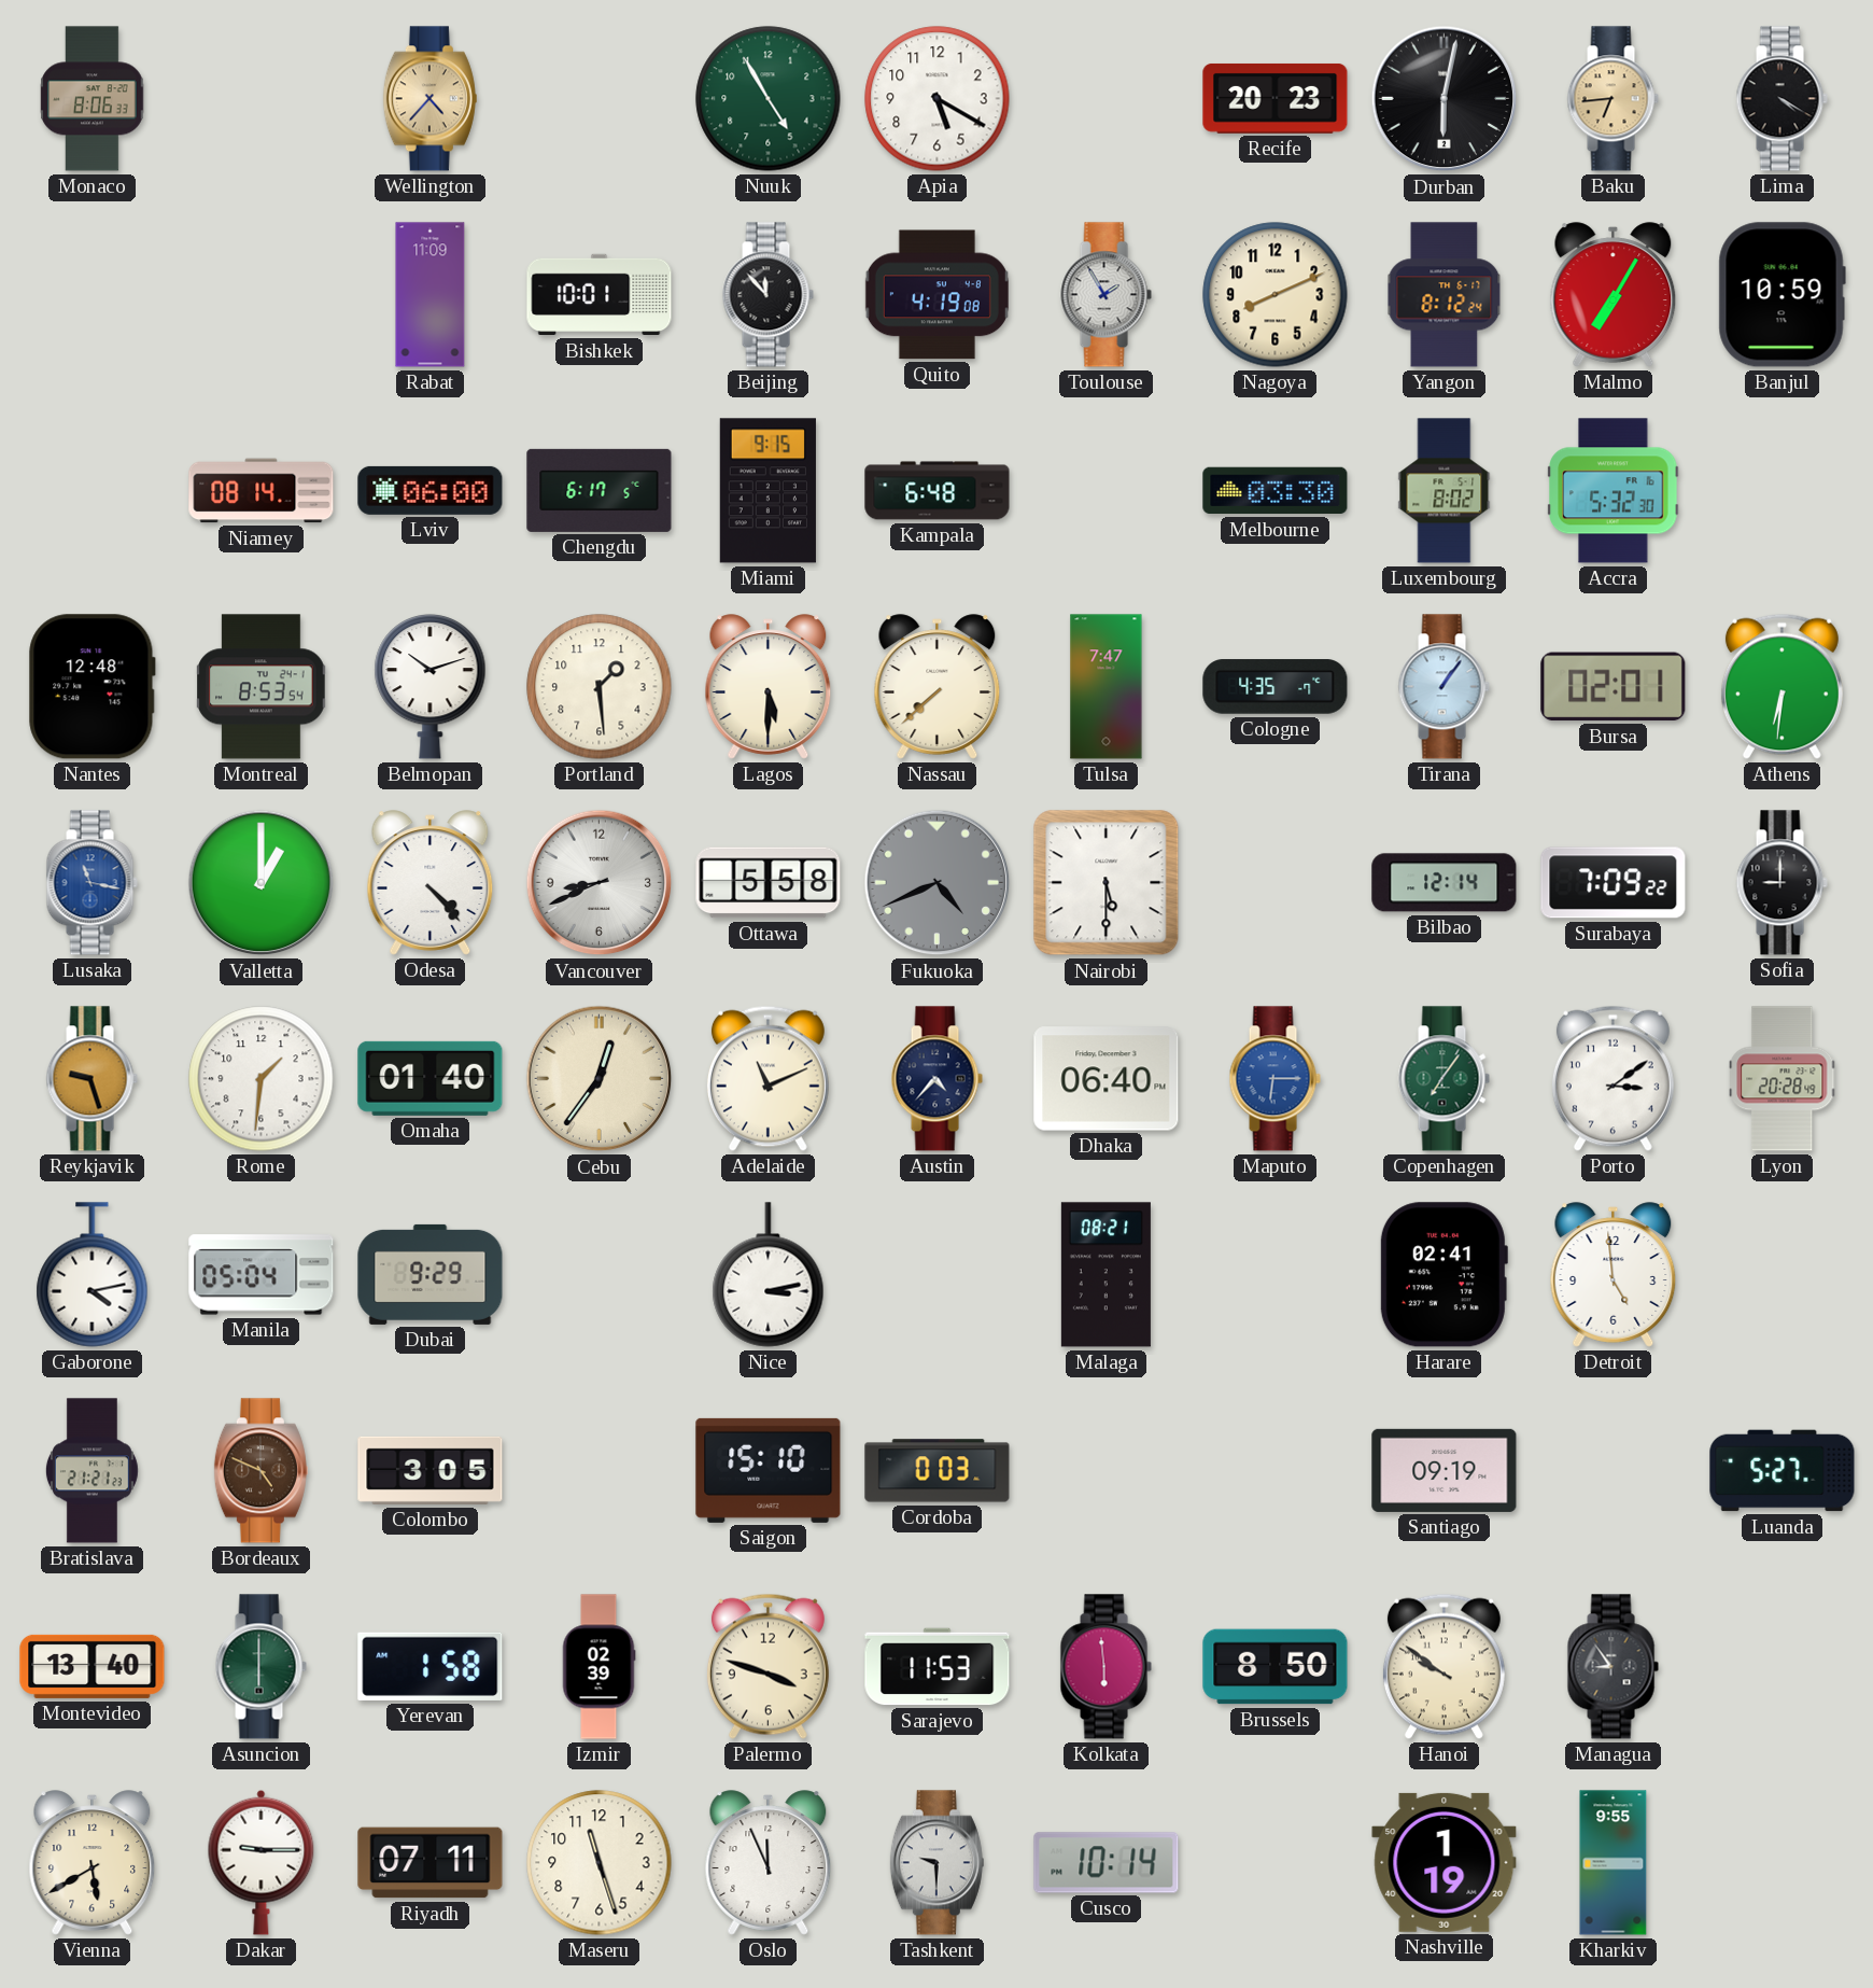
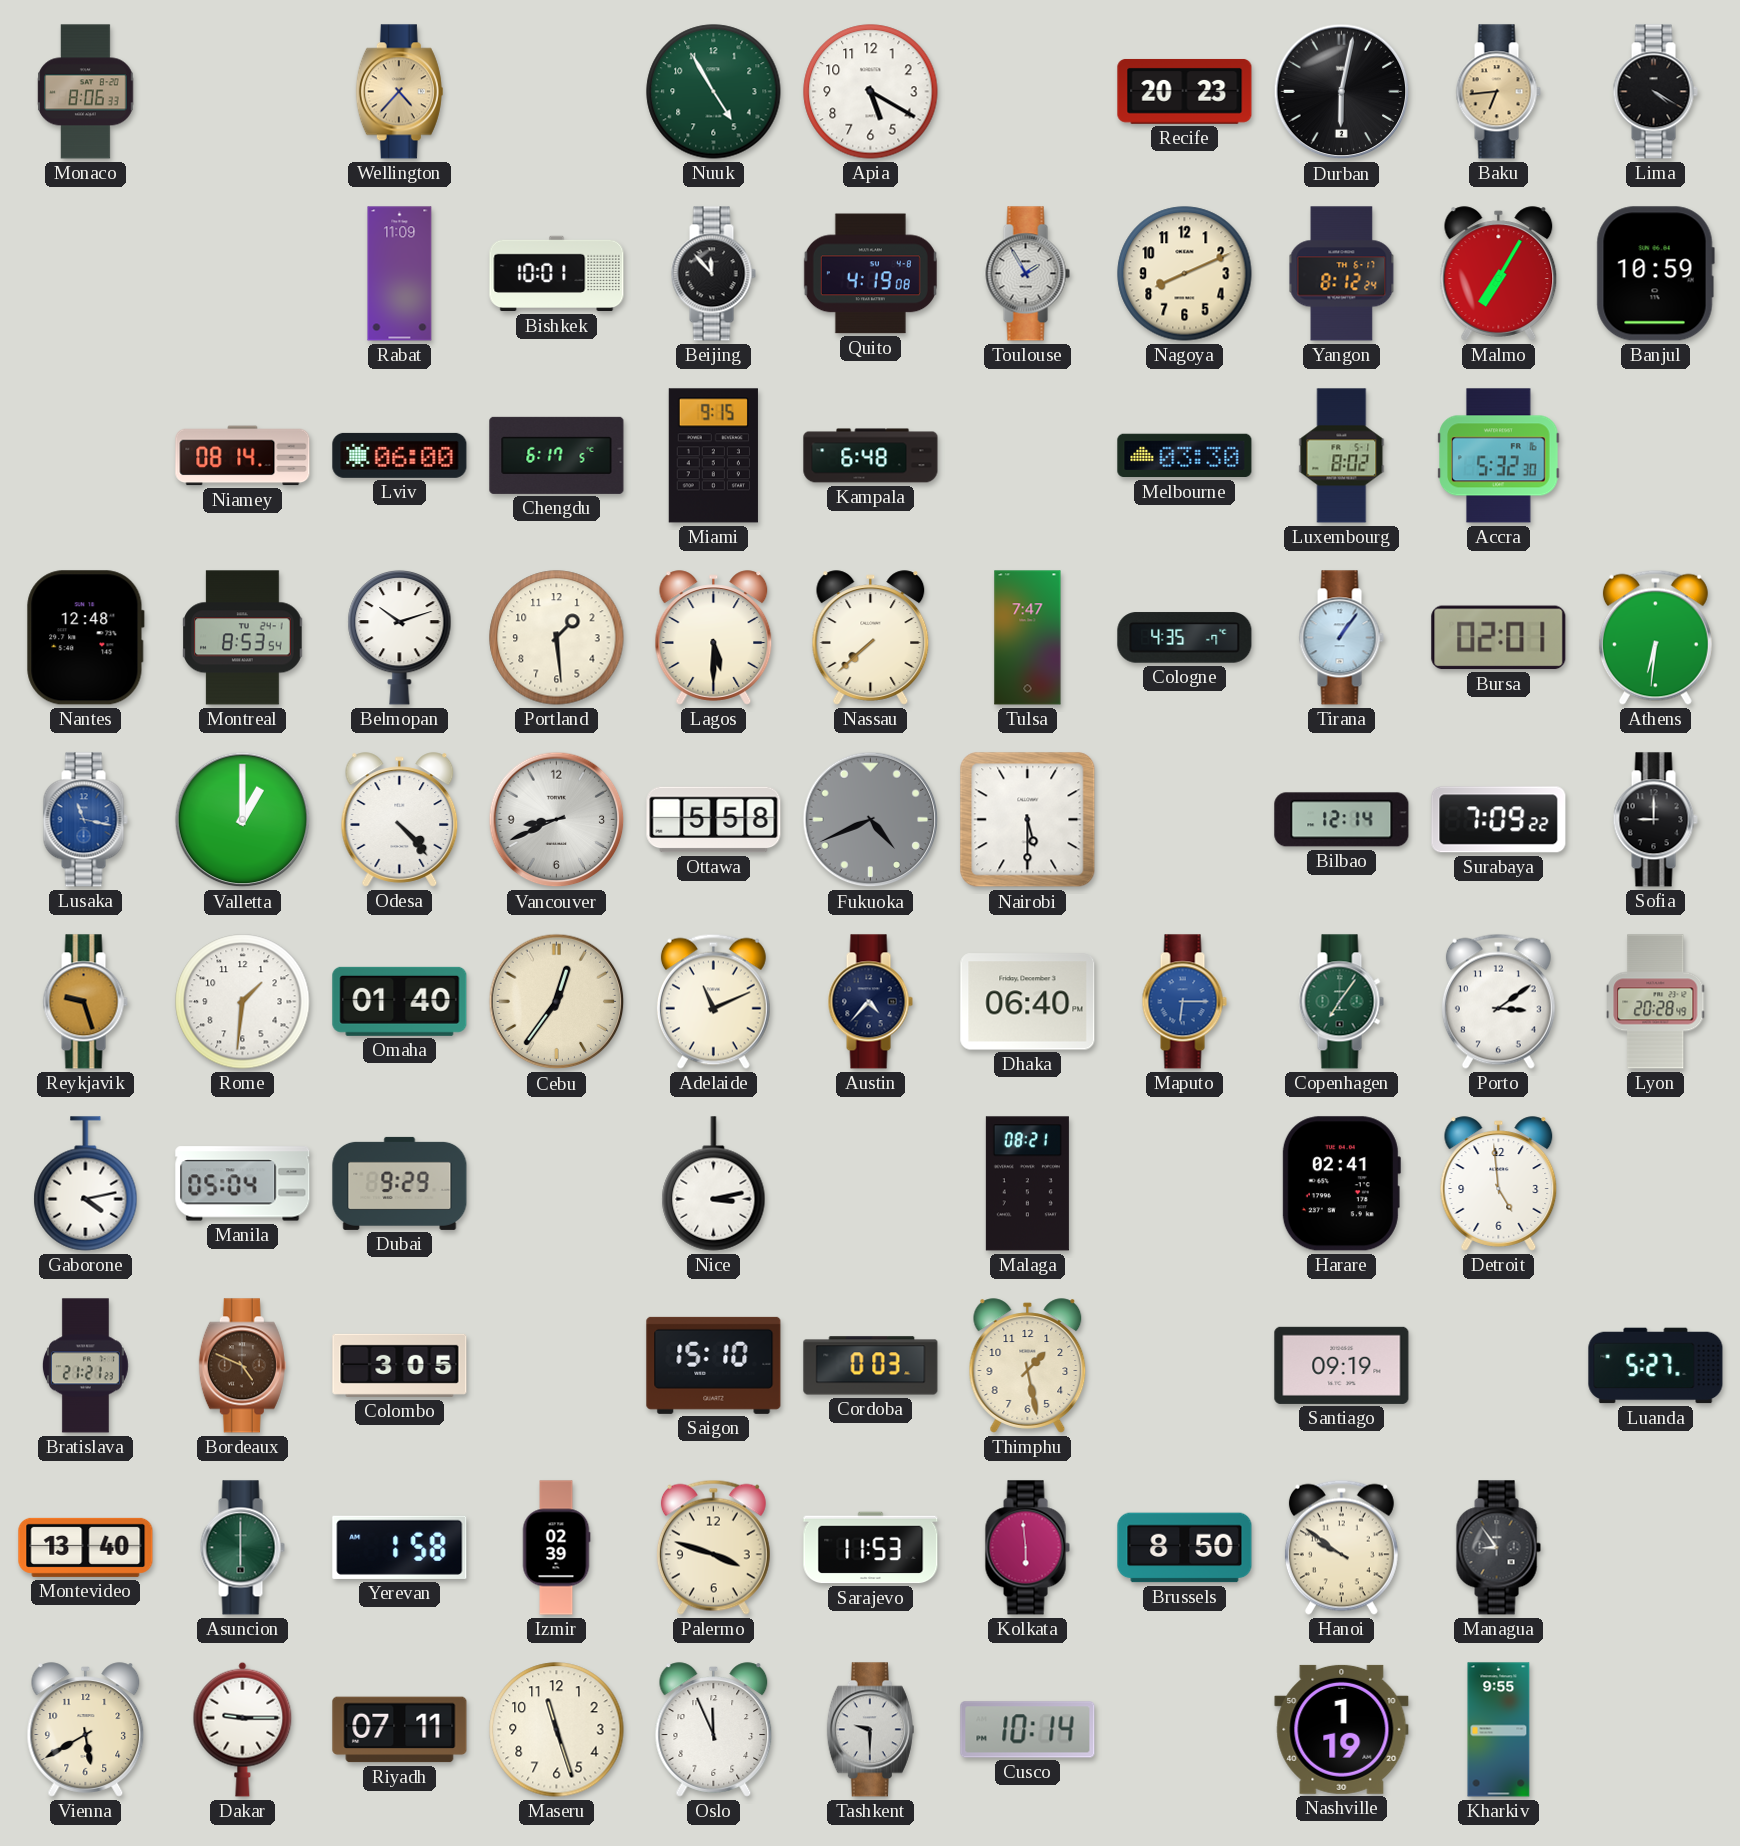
Thimphu: none -> 1:28
